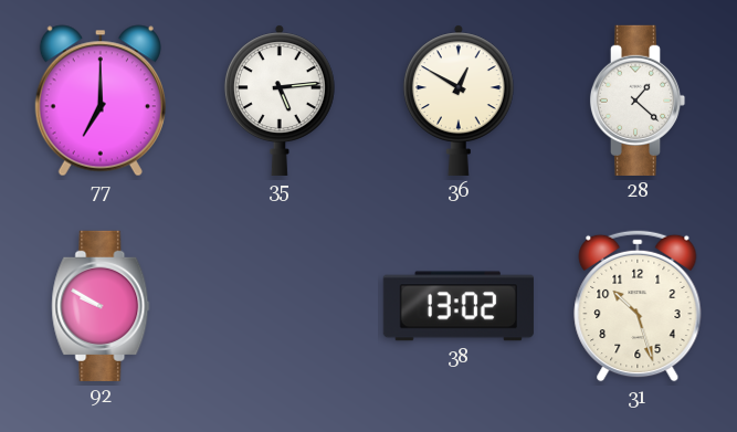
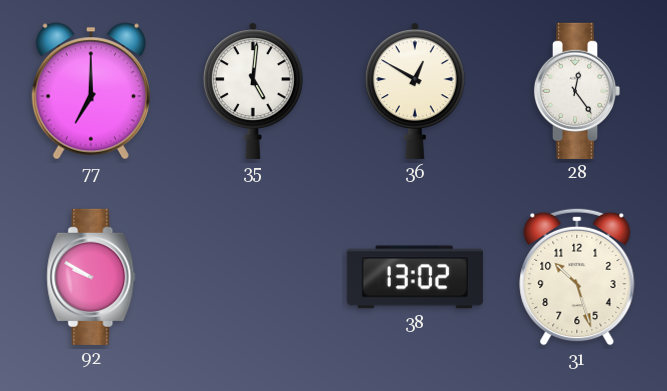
35: 5:14 -> 5:01
28: 1:22 -> 12:24
